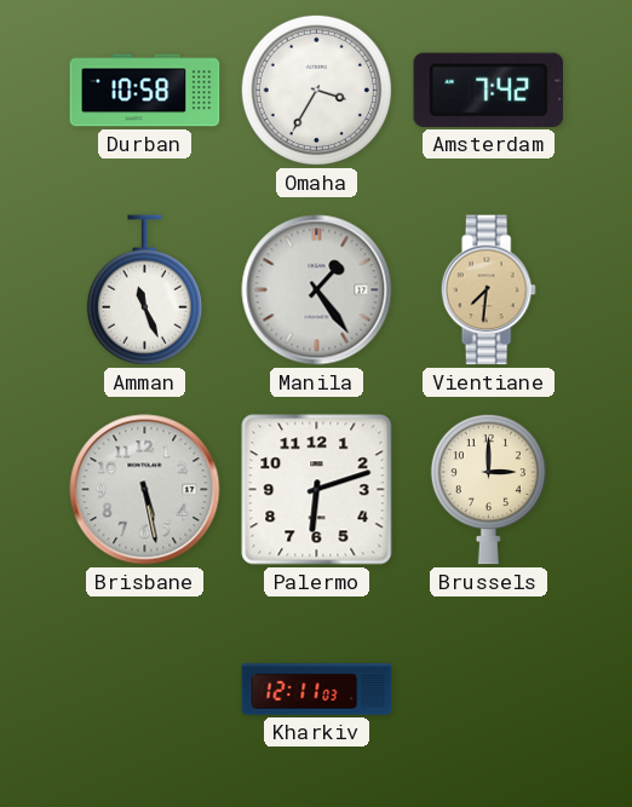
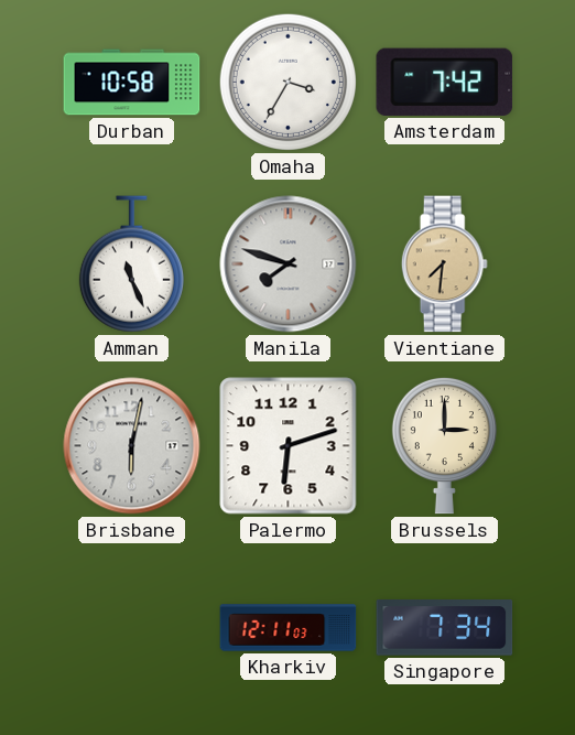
Manila: 1:24 -> 7:48
Brisbane: 5:28 -> 6:02
Singapore: none -> 7:34
